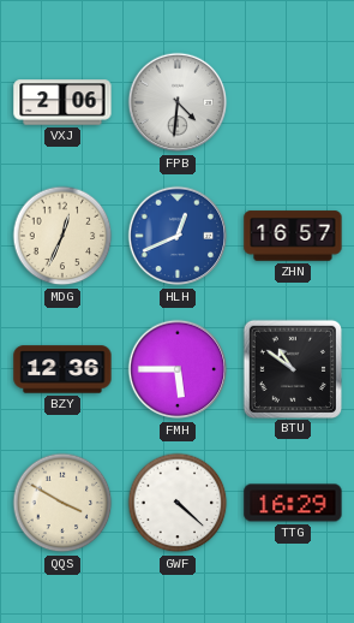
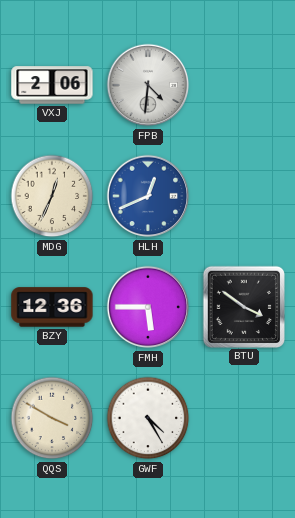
ZHN: 16:57 -> none
BTU: 10:51 -> 3:51
GWF: 4:22 -> 4:25
TTG: 16:29 -> none
